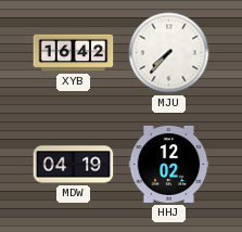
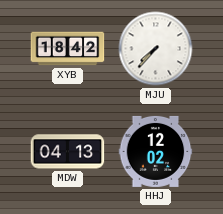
XYB: 16:42 -> 18:42
MDW: 04:19 -> 04:13
